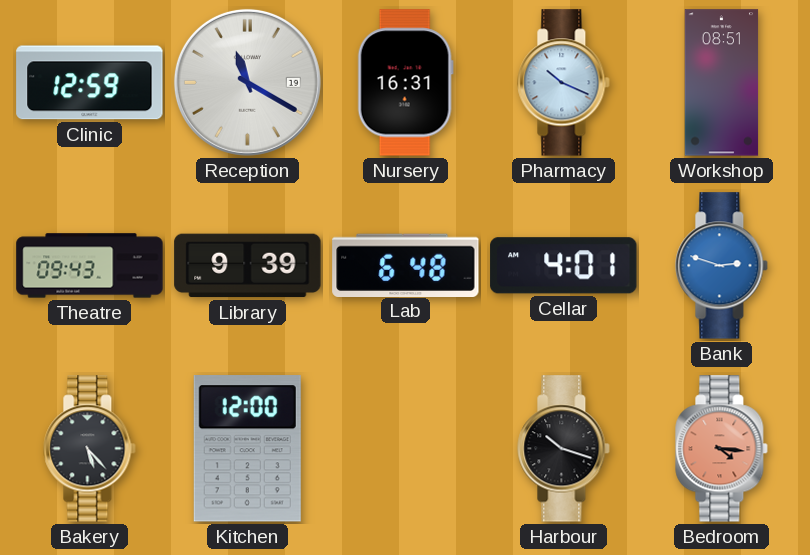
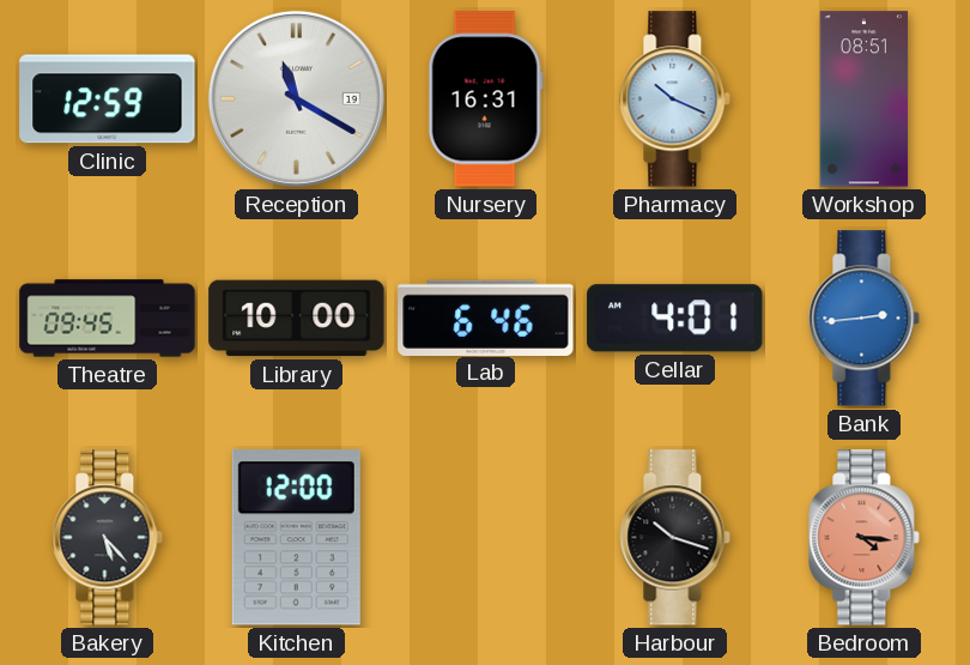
Theatre: 09:43 -> 09:45
Library: 9:39 -> 10:00
Lab: 6:48 -> 6:46
Bank: 2:48 -> 2:44
